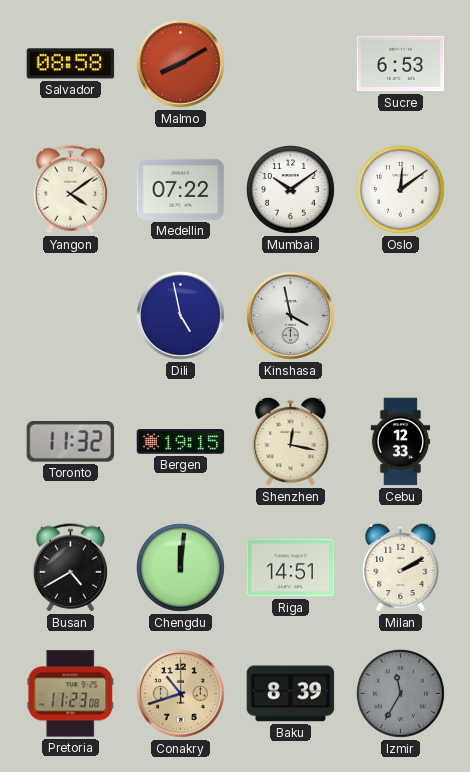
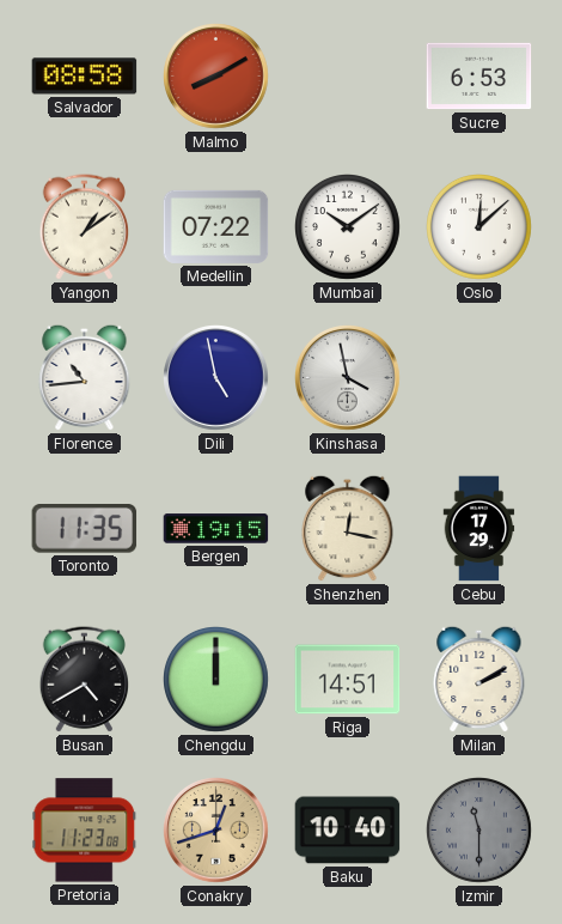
Yangon: 4:09 -> 1:09
Oslo: 12:09 -> 12:08
Florence: none -> 10:44
Toronto: 11:32 -> 11:35
Cebu: 12:33 -> 17:29
Chengdu: 12:01 -> 12:00
Conakry: 10:42 -> 12:42
Baku: 8:39 -> 10:40
Izmir: 11:35 -> 11:30
